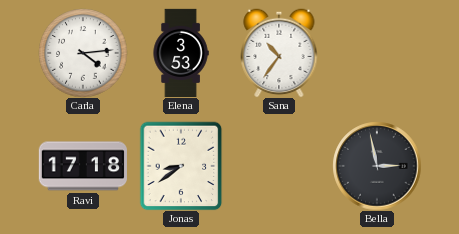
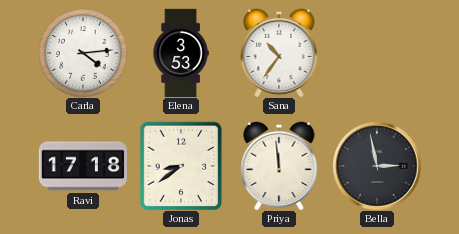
Priya: none -> 11:59
